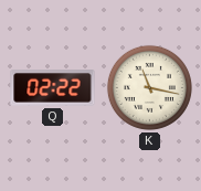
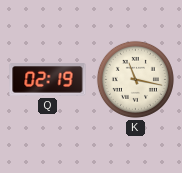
Q: 02:22 -> 02:19
